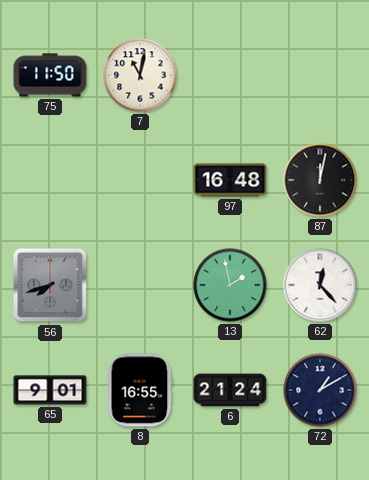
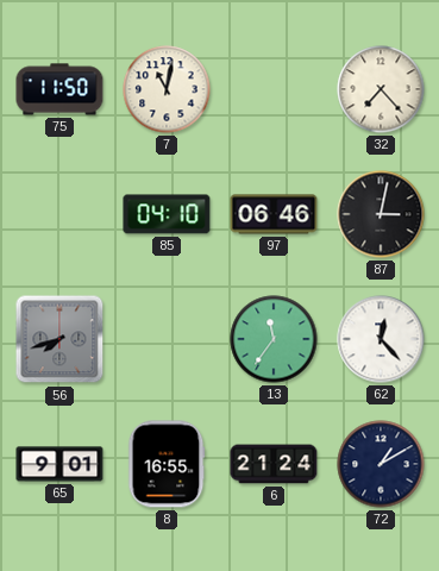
32: none -> 7:23
85: none -> 04:10
97: 16:48 -> 06:46
87: 12:02 -> 3:02
13: 1:58 -> 11:36
